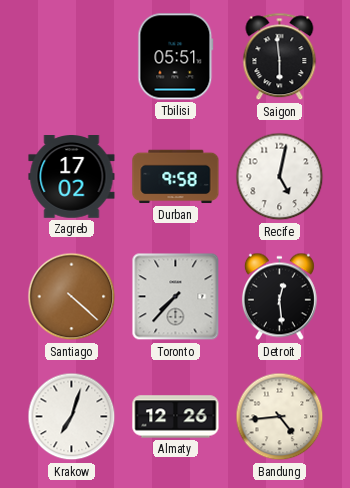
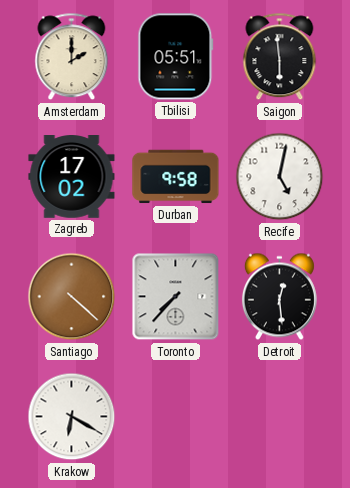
Amsterdam: none -> 2:00
Krakow: 7:03 -> 6:20
Almaty: 12:26 -> none
Bandung: 4:44 -> none
